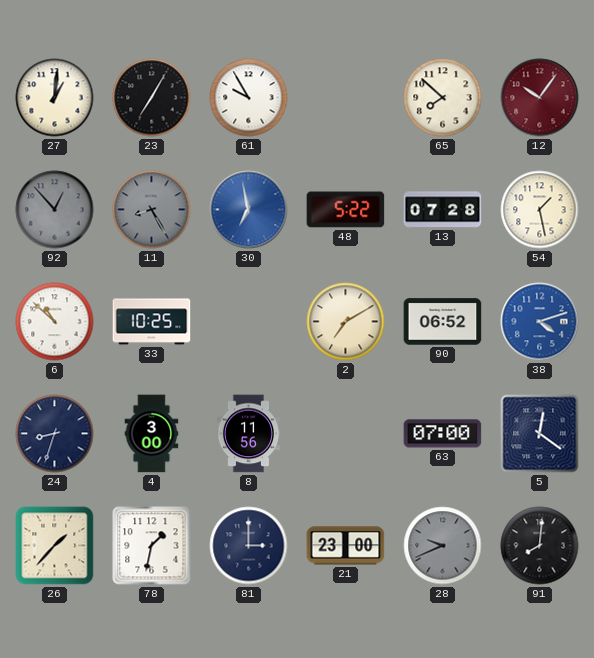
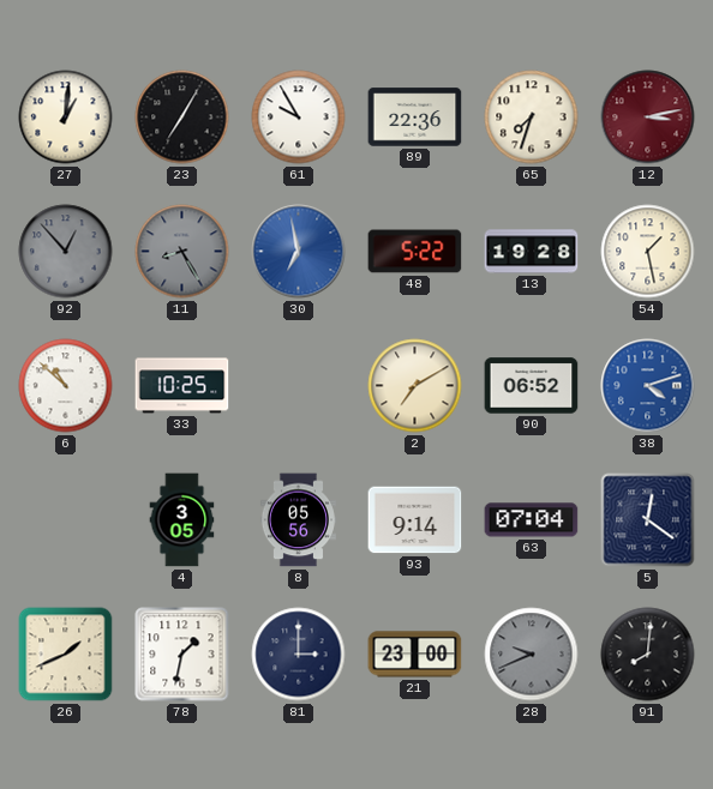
89: none -> 22:36
65: 7:52 -> 7:33
12: 10:06 -> 3:13
13: 07:28 -> 19:28
24: 8:33 -> none
4: 3:00 -> 3:05
8: 11:56 -> 05:56
93: none -> 9:14
63: 07:00 -> 07:04
26: 1:37 -> 1:41
